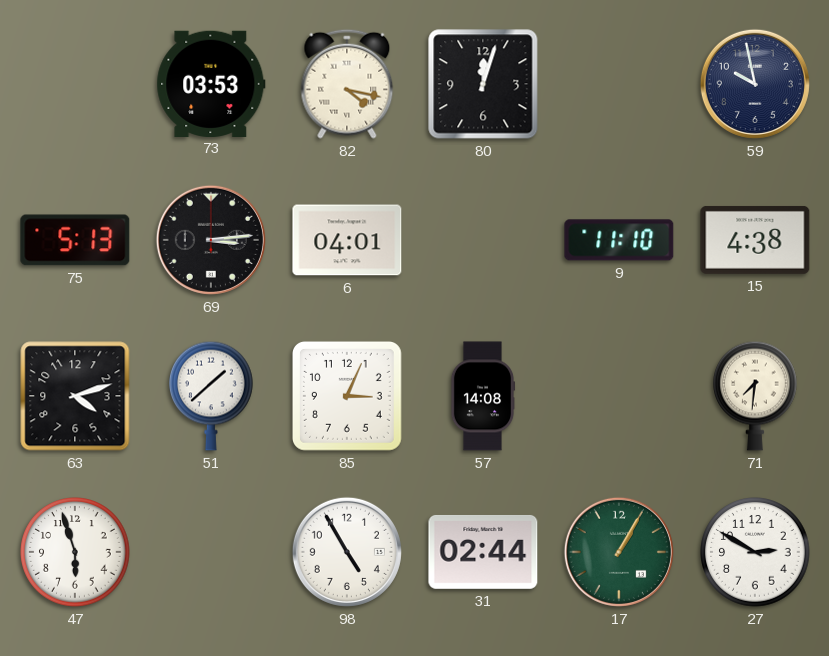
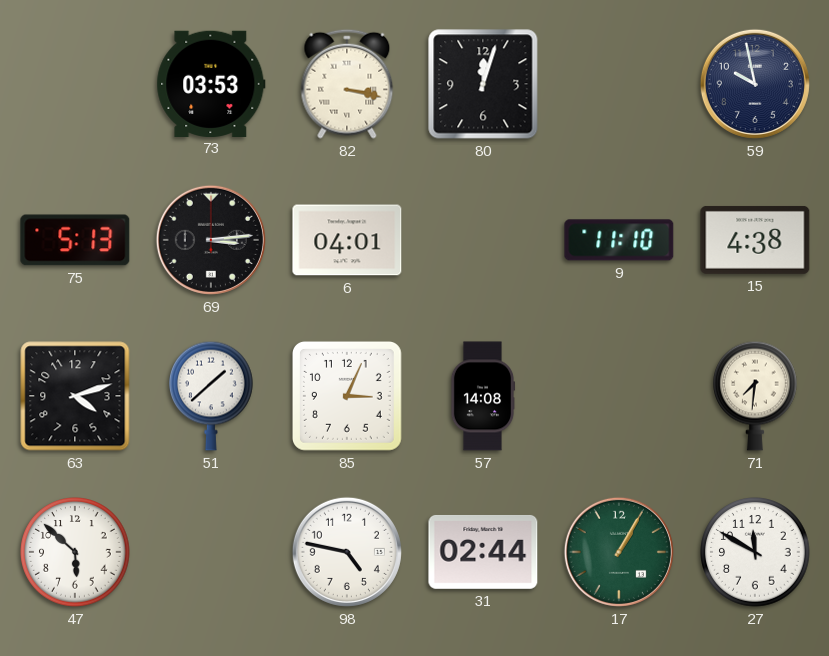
82: 4:17 -> 3:17
47: 5:57 -> 5:52
98: 4:55 -> 4:47
27: 2:50 -> 11:50
